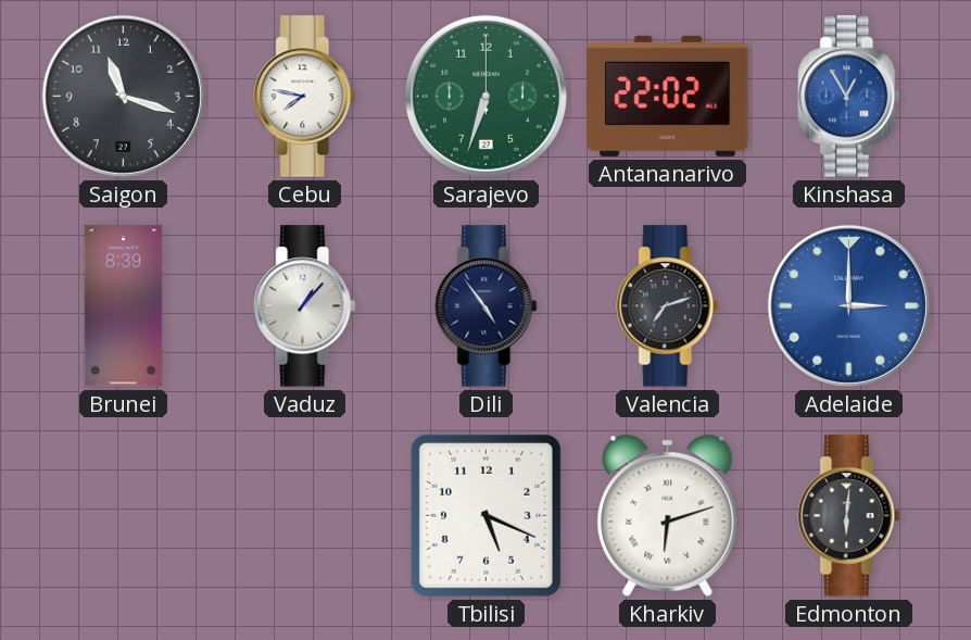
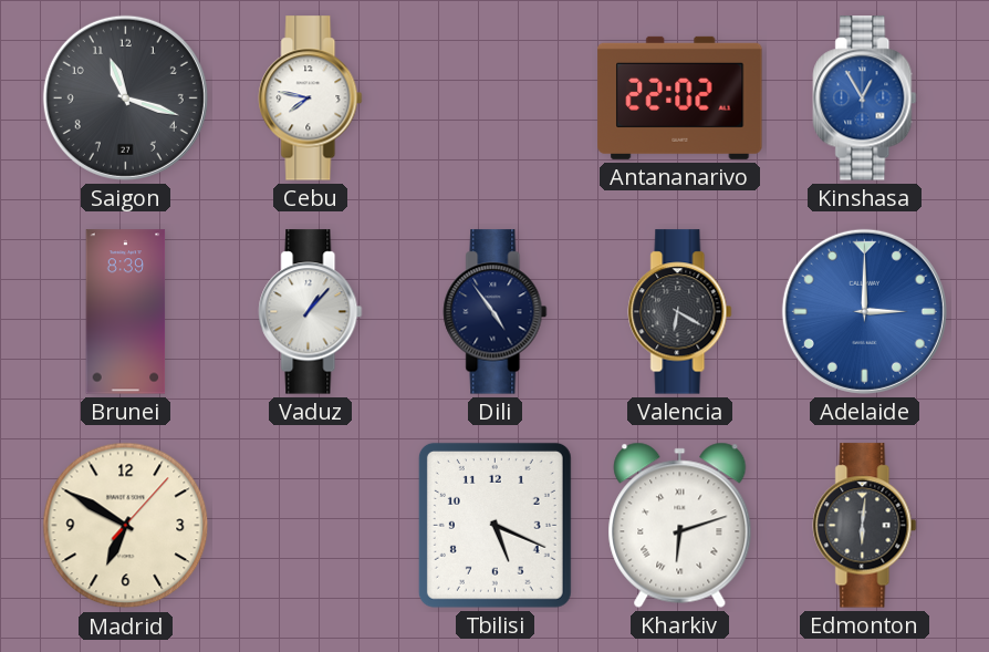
Sarajevo: 6:33 -> none
Valencia: 7:12 -> 6:20
Madrid: none -> 6:50
